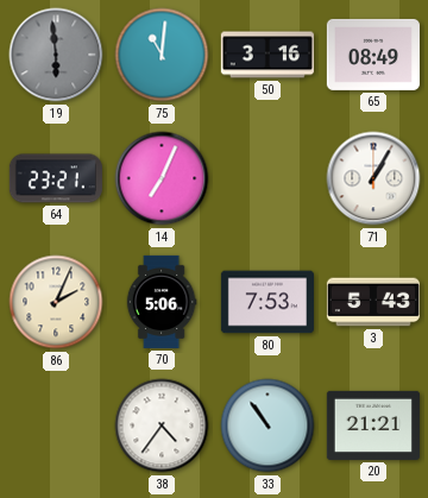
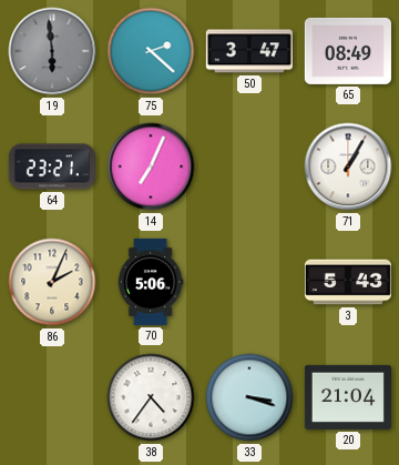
75: 11:01 -> 2:22
50: 3:16 -> 3:47
80: 7:53 -> none
33: 10:54 -> 3:18
20: 21:21 -> 21:04
